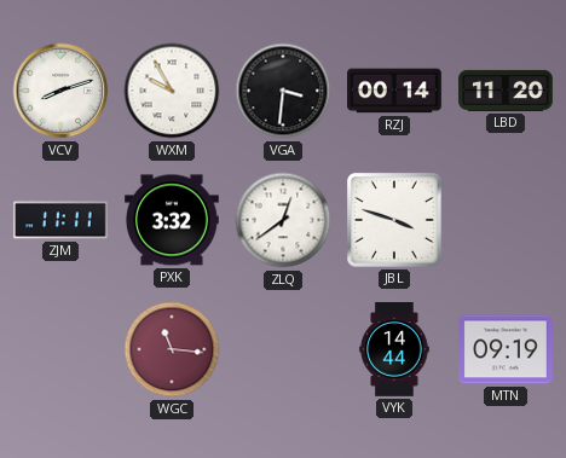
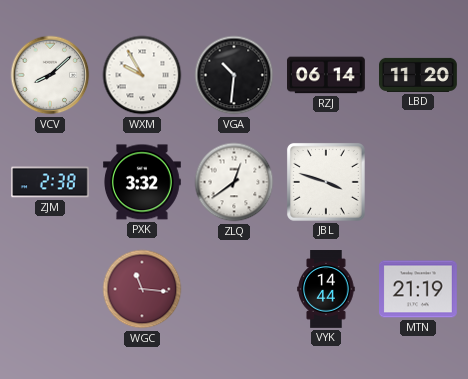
VCV: 8:12 -> 8:08
VGA: 3:31 -> 10:31
RZJ: 00:14 -> 06:14
ZJM: 11:11 -> 2:38
MTN: 09:19 -> 21:19
